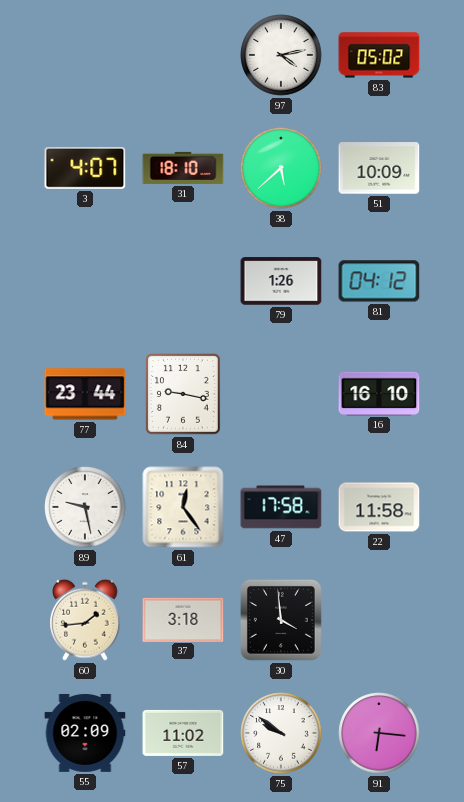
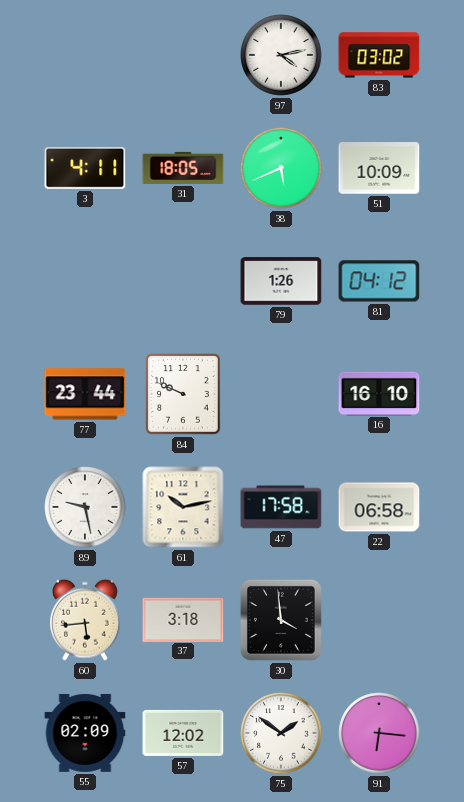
83: 05:02 -> 03:02
3: 4:07 -> 4:11
31: 18:10 -> 18:05
38: 5:38 -> 5:41
84: 9:17 -> 9:49
61: 12:24 -> 10:13
22: 11:58 -> 06:58
60: 1:44 -> 5:44
57: 11:02 -> 12:02
75: 9:51 -> 1:51
